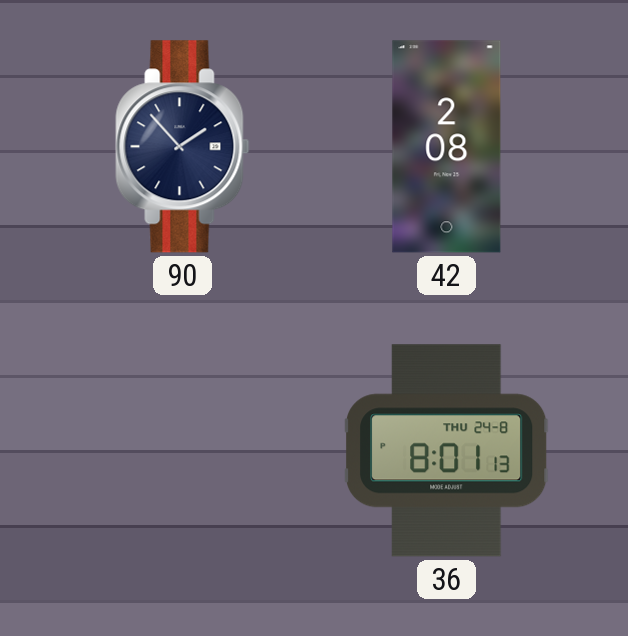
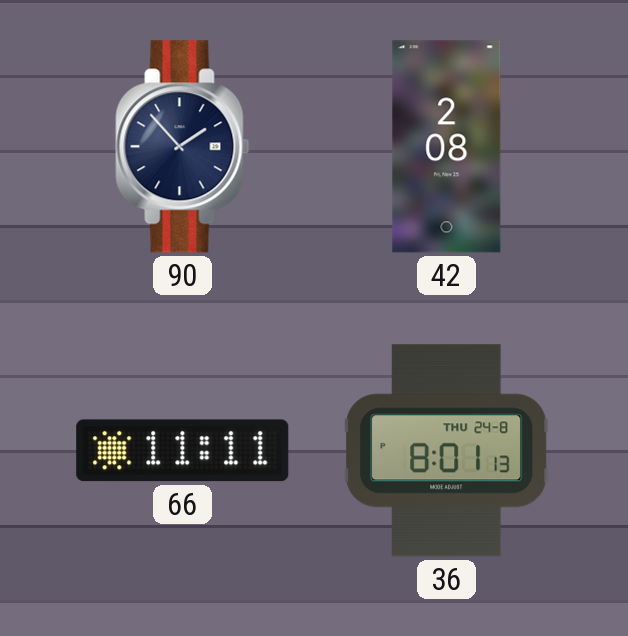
66: none -> 11:11
